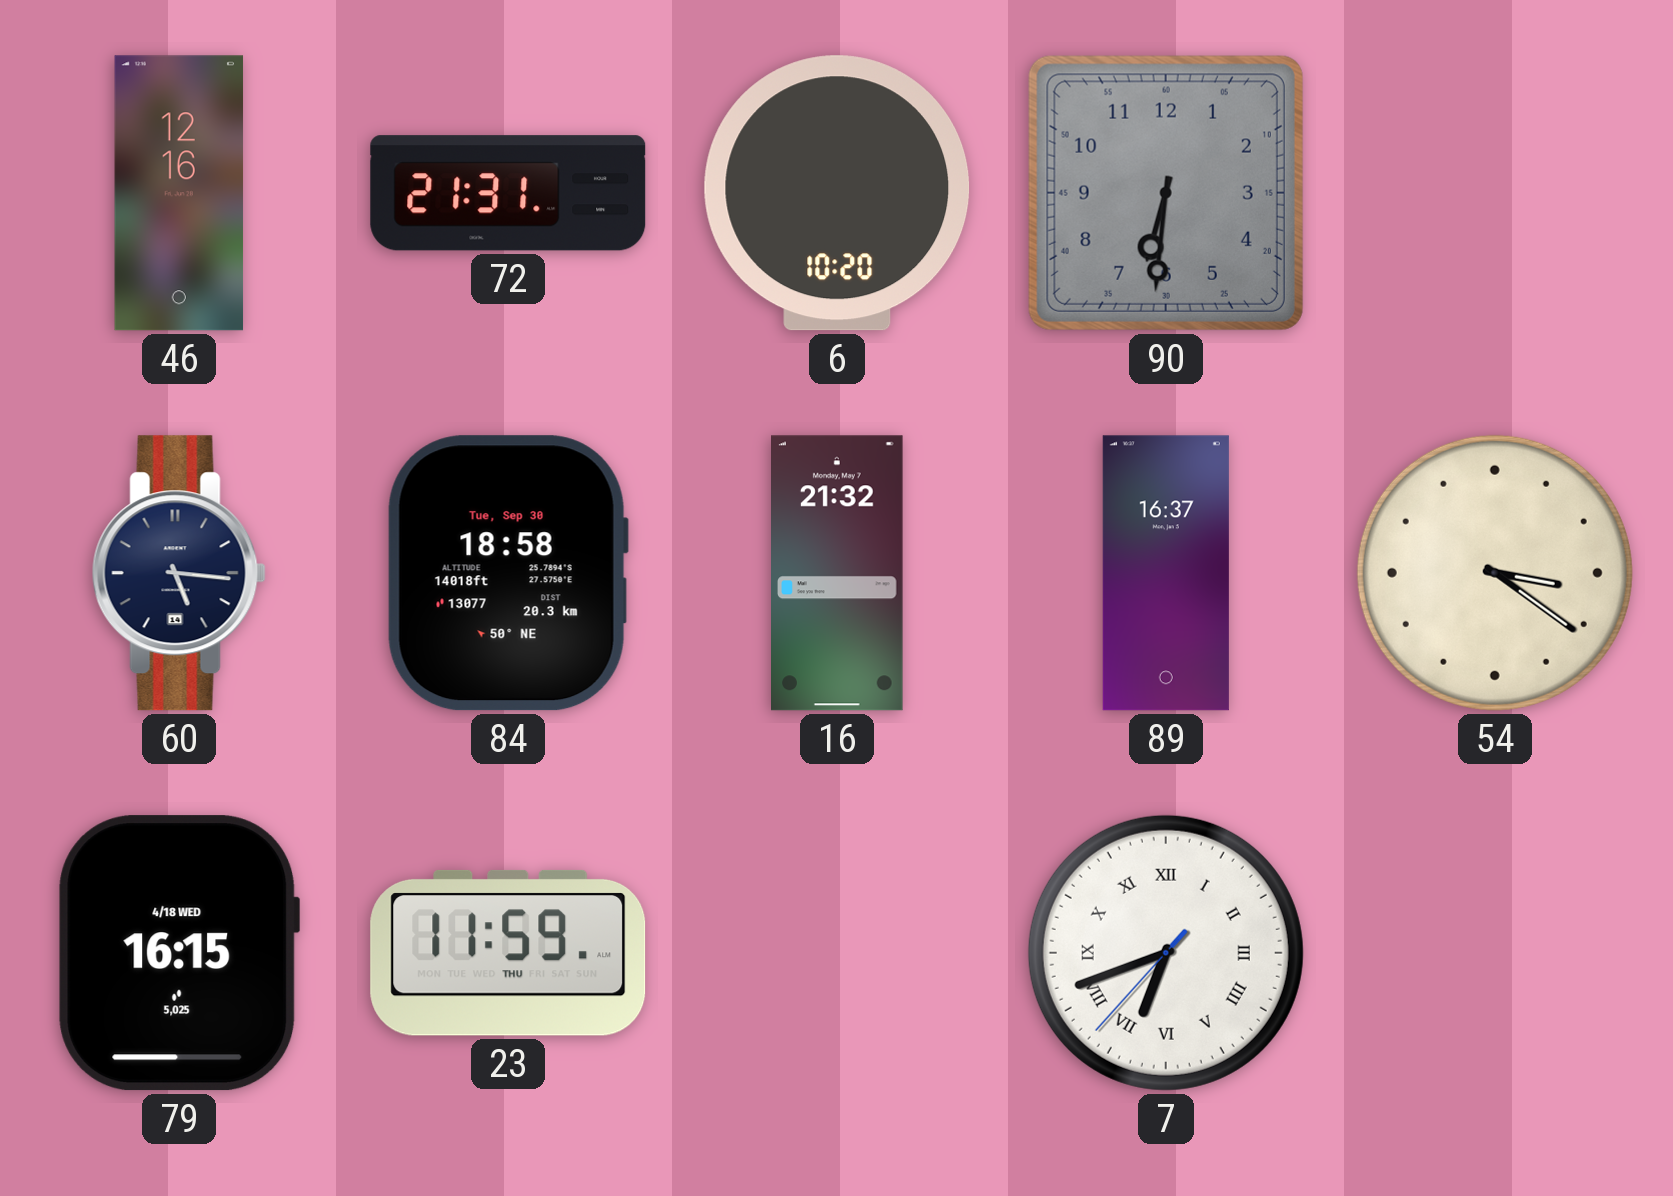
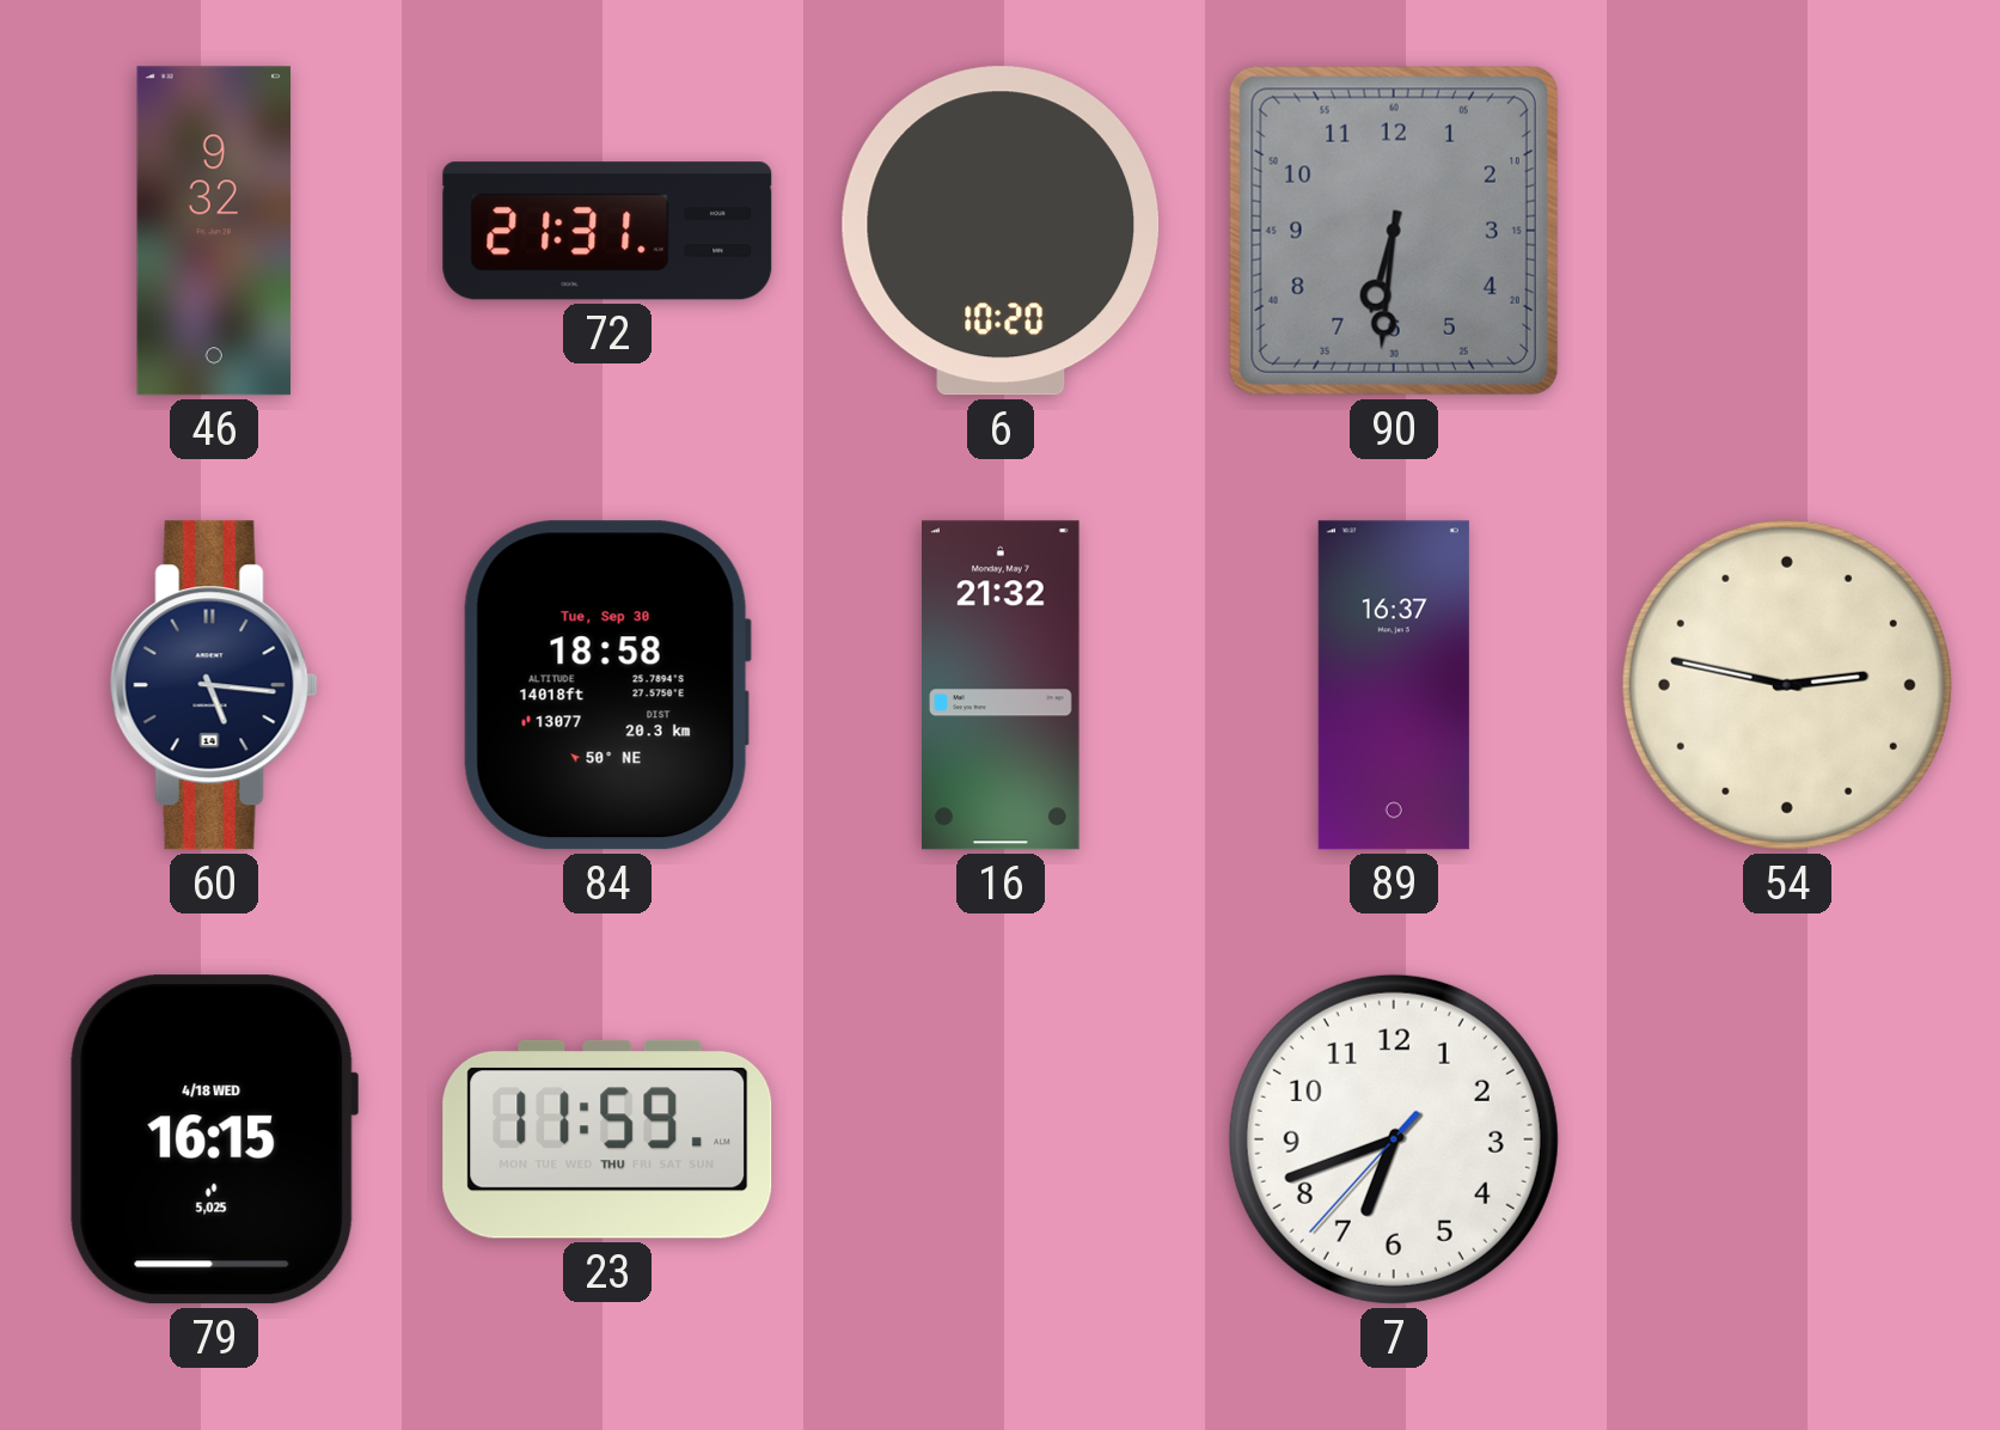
46: 12:16 -> 9:32
54: 3:21 -> 2:47
7 numerals: Roman -> Arabic
